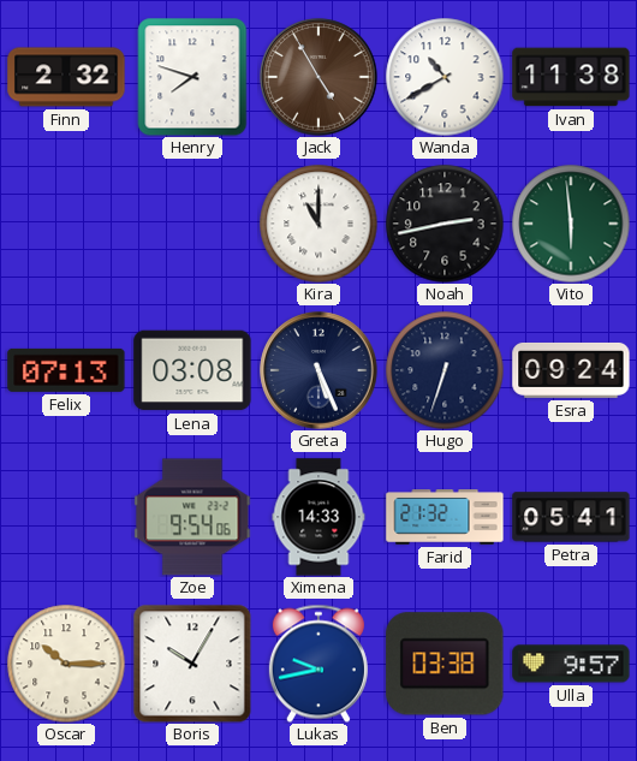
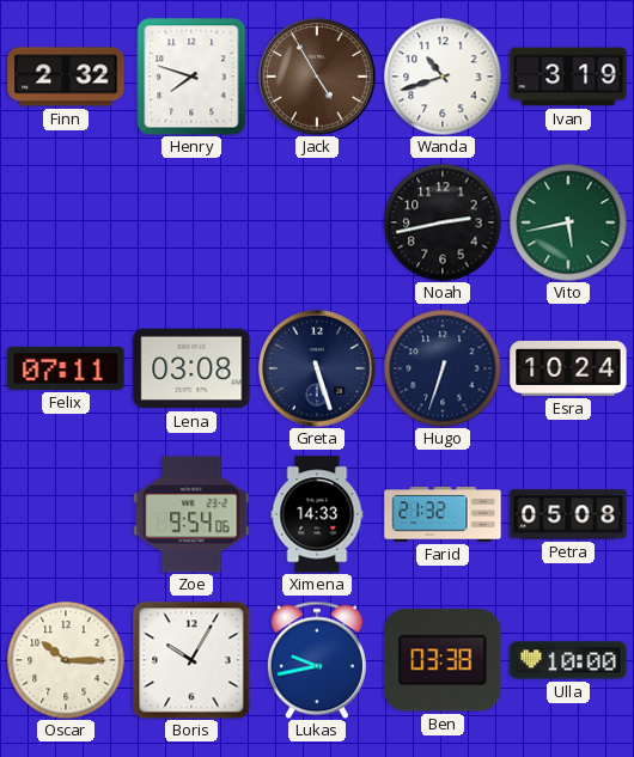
Wanda: 10:40 -> 10:42
Ivan: 11:38 -> 3:19
Kira: 11:00 -> none
Vito: 5:59 -> 5:43
Felix: 07:13 -> 07:11
Greta: 5:26 -> 5:27
Esra: 09:24 -> 10:24
Petra: 05:41 -> 05:08
Ulla: 9:57 -> 10:00
